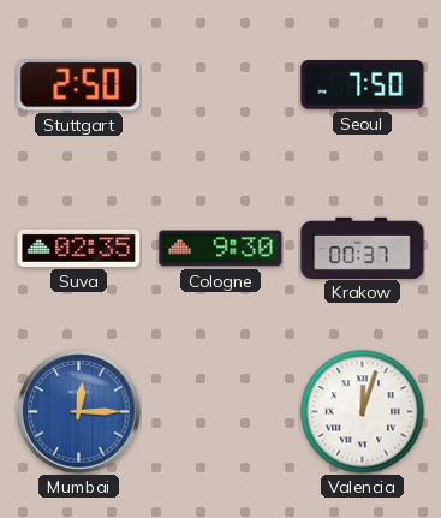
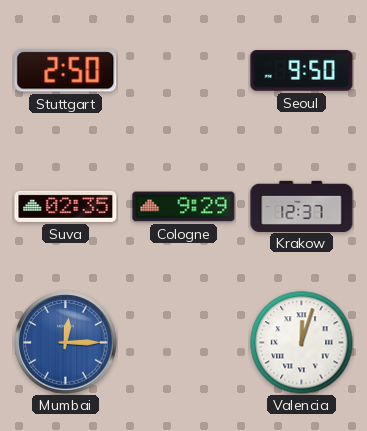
Seoul: 7:50 -> 9:50
Cologne: 9:30 -> 9:29
Krakow: 00:37 -> 12:37
